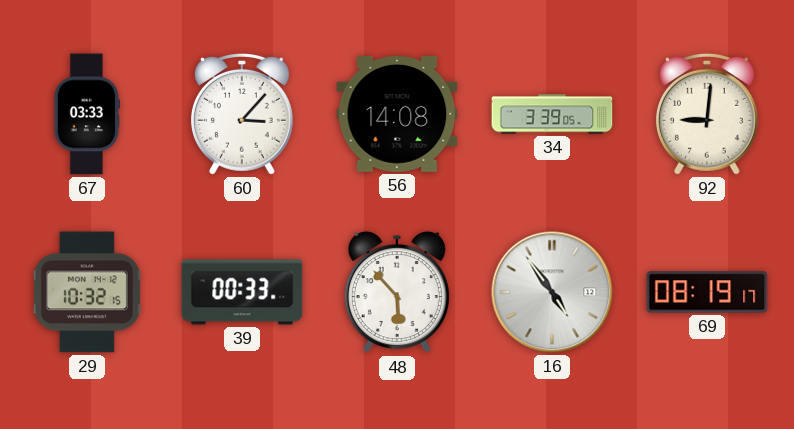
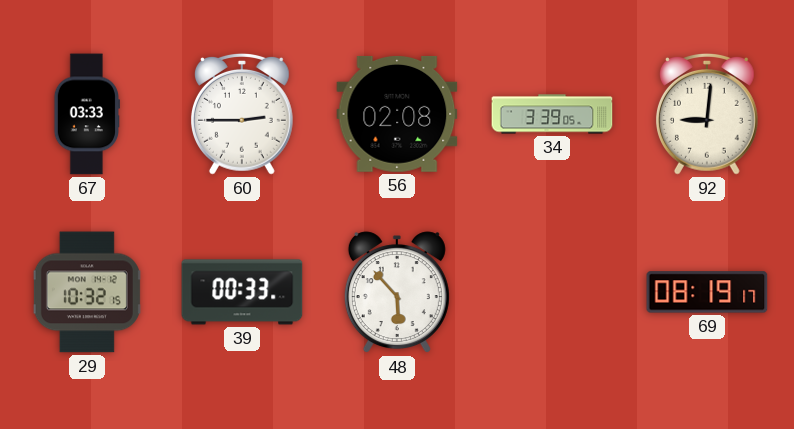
60: 3:07 -> 2:45
56: 14:08 -> 02:08
16: 4:54 -> none
